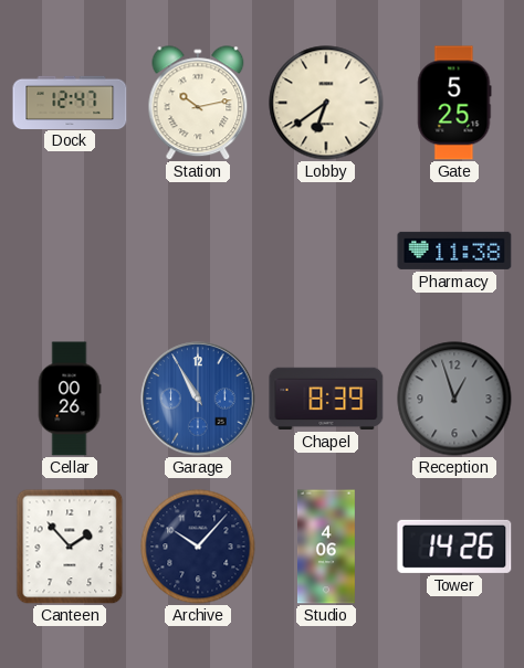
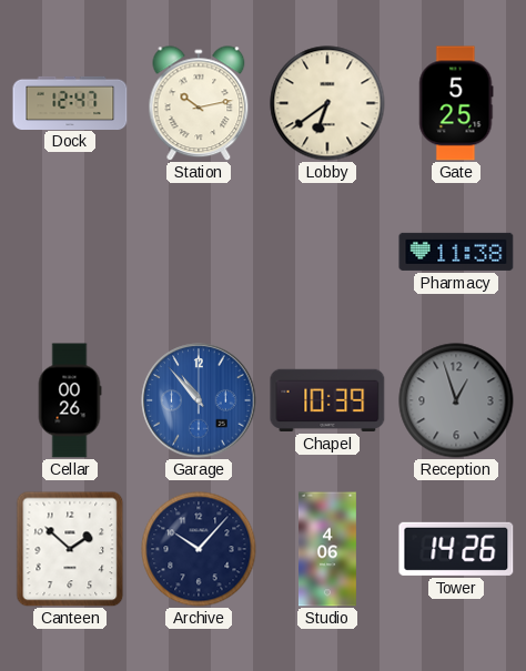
Garage: 10:55 -> 10:53
Chapel: 8:39 -> 10:39
Canteen: 1:53 -> 1:52
